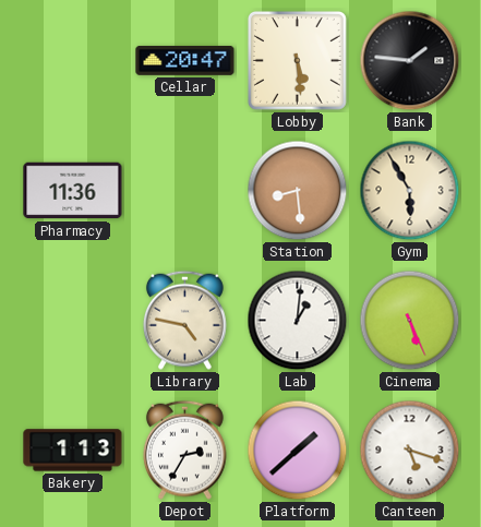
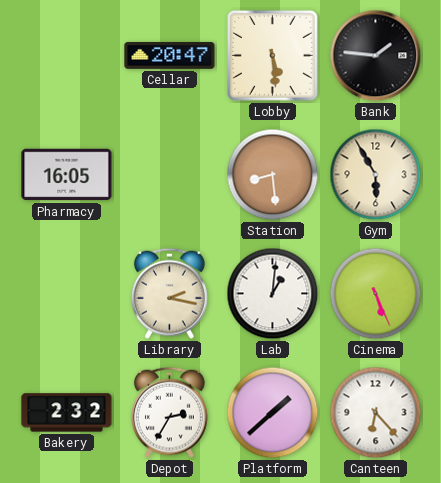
Pharmacy: 11:36 -> 16:05
Library: 4:47 -> 2:17
Bakery: 1:13 -> 2:32
Canteen: 5:18 -> 6:23
